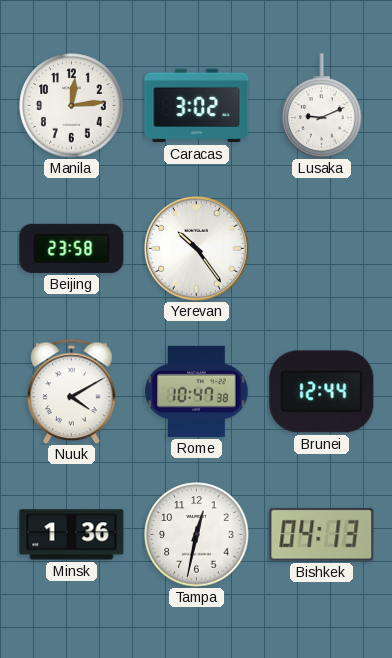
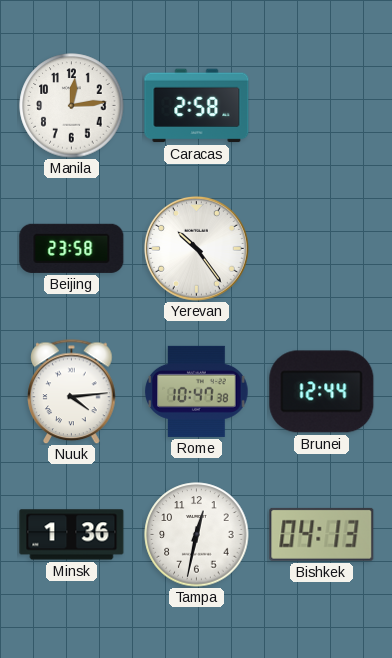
Caracas: 3:02 -> 2:58
Lusaka: 9:11 -> none
Nuuk: 4:10 -> 4:14
